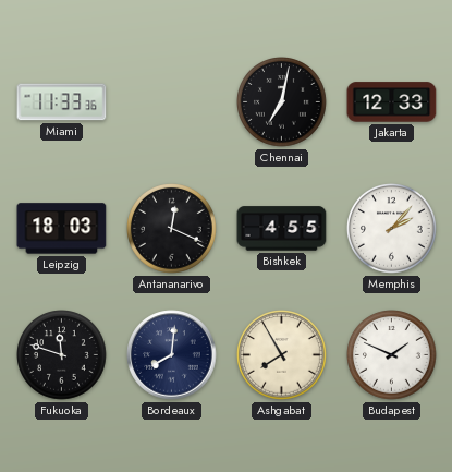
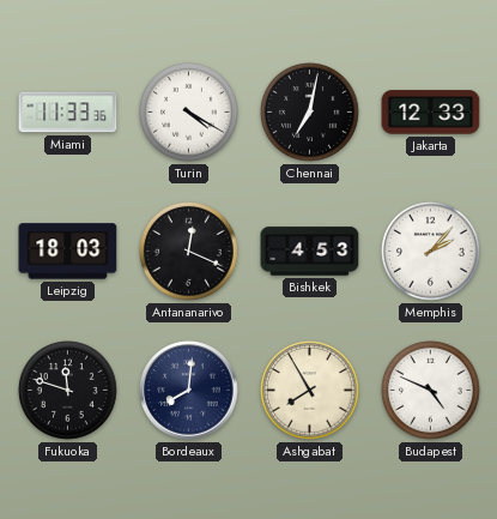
Turin: none -> 4:20
Bishkek: 4:55 -> 4:53
Budapest: 1:49 -> 4:49
